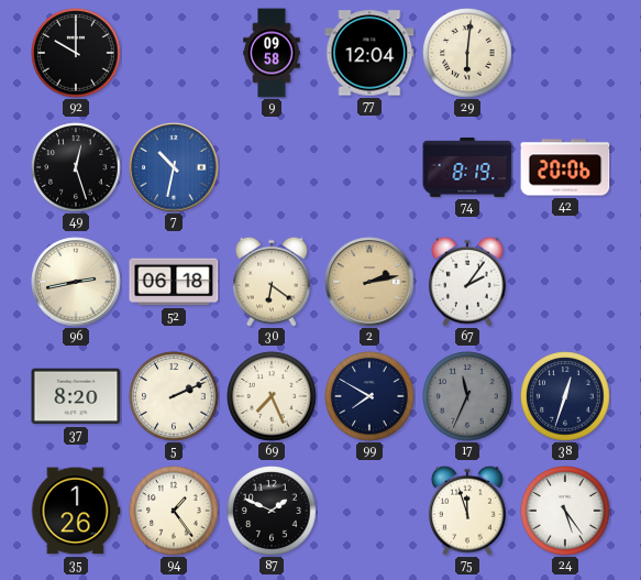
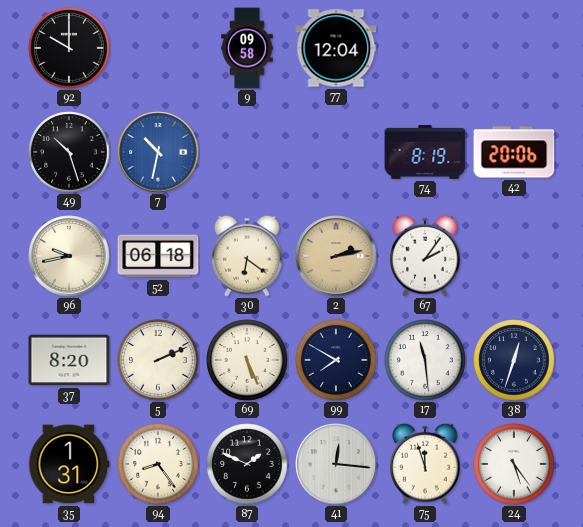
29: 6:01 -> none
49: 12:27 -> 10:27
96: 2:43 -> 9:43
69: 7:26 -> 5:26
17: 11:34 -> 11:29
17 dial: grey -> white
35: 1:26 -> 1:31
94: 1:24 -> 8:24
41: none -> 12:16
